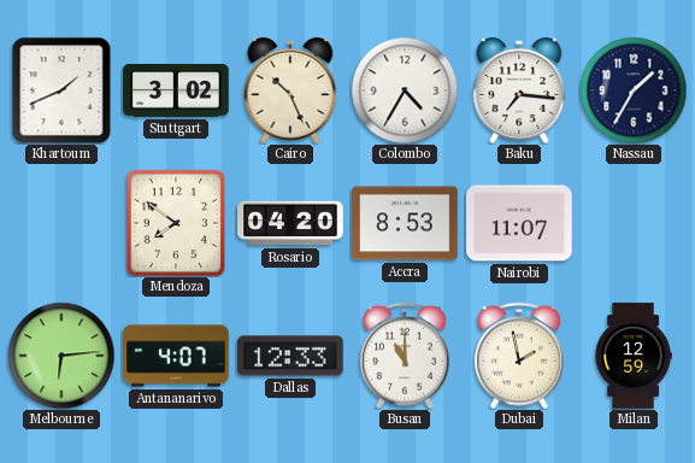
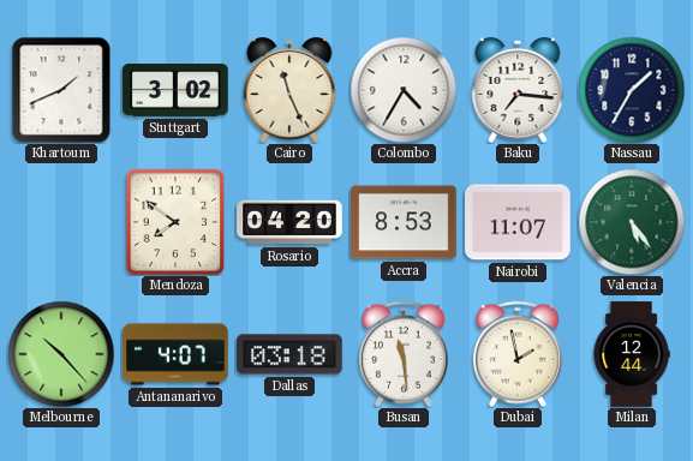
Cairo: 10:26 -> 11:26
Valencia: none -> 5:24
Melbourne: 6:14 -> 10:23
Dallas: 12:33 -> 03:18
Busan: 11:00 -> 11:29
Milan: 12:59 -> 12:44
